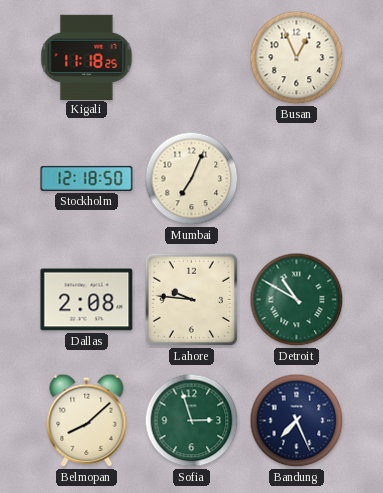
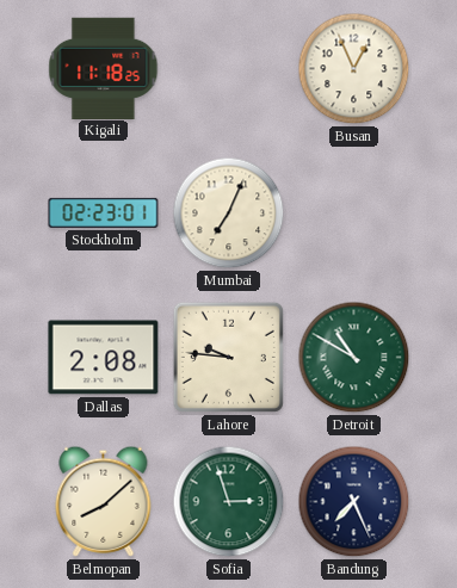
Stockholm: 12:18 -> 02:23
